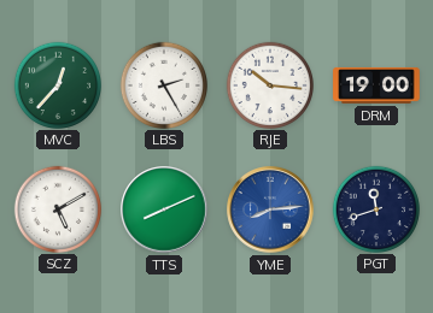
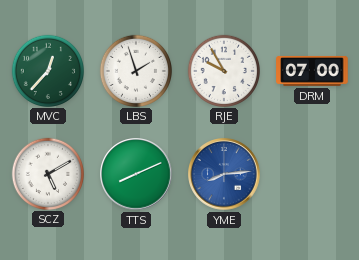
LBS: 2:25 -> 1:57
RJE: 10:16 -> 9:55
DRM: 19:00 -> 07:00
PGT: 11:42 -> none
